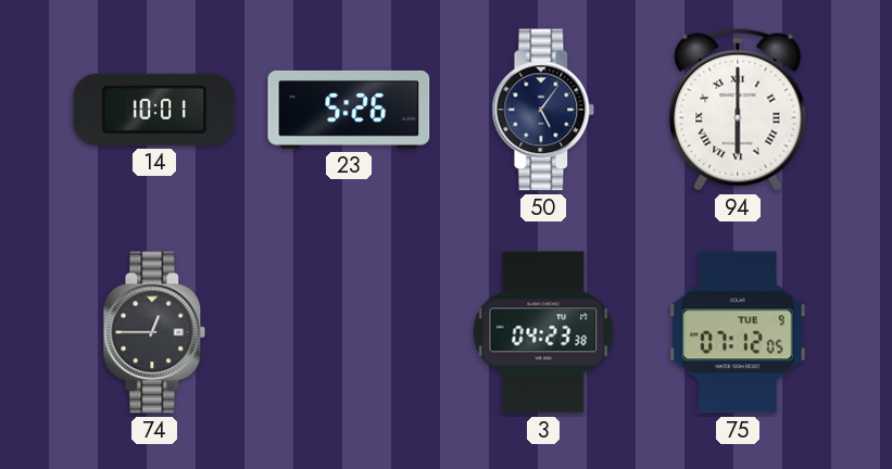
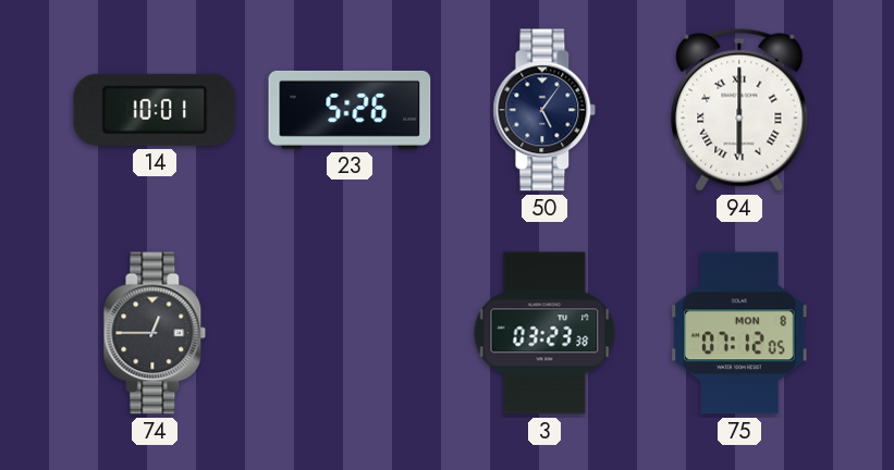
3: 04:23 -> 03:23
75 date: TUE 9 -> MON 8
